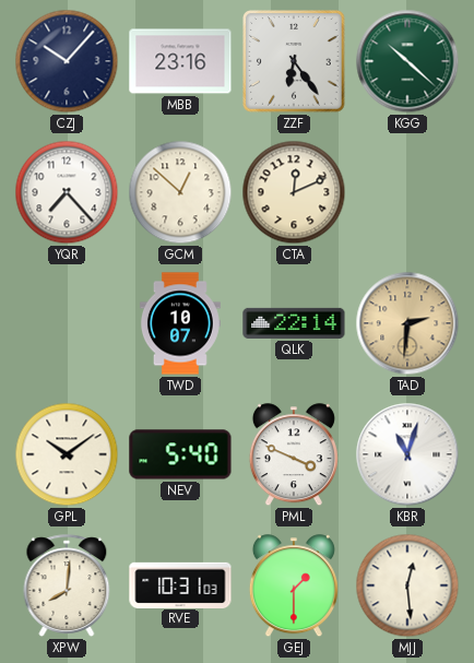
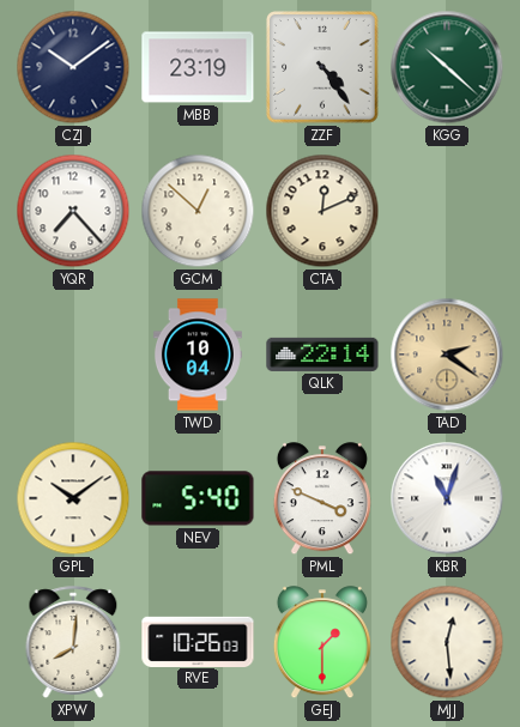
CZJ: 10:07 -> 10:09
MBB: 23:16 -> 23:19
ZZF: 6:24 -> 4:24
TWD: 10:07 -> 10:04
TAD: 2:31 -> 2:21
RVE: 10:31 -> 10:26
